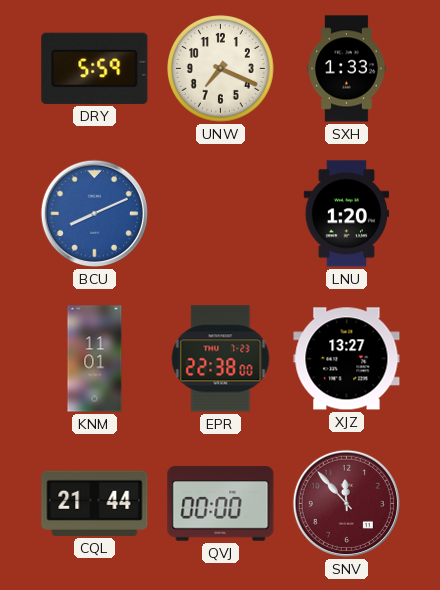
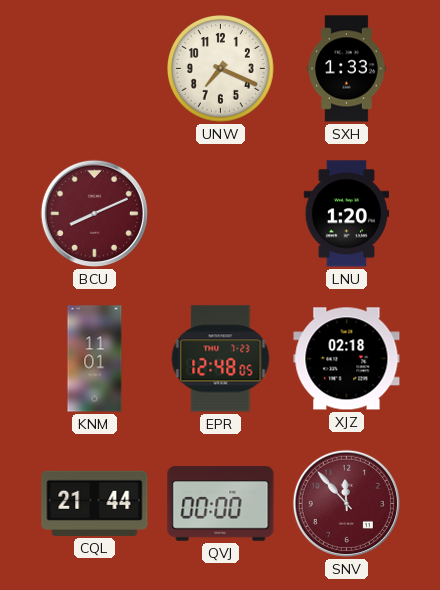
DRY: 5:59 -> none
BCU dial: blue -> burgundy
EPR: 22:38 -> 12:48
XJZ: 13:27 -> 02:18
